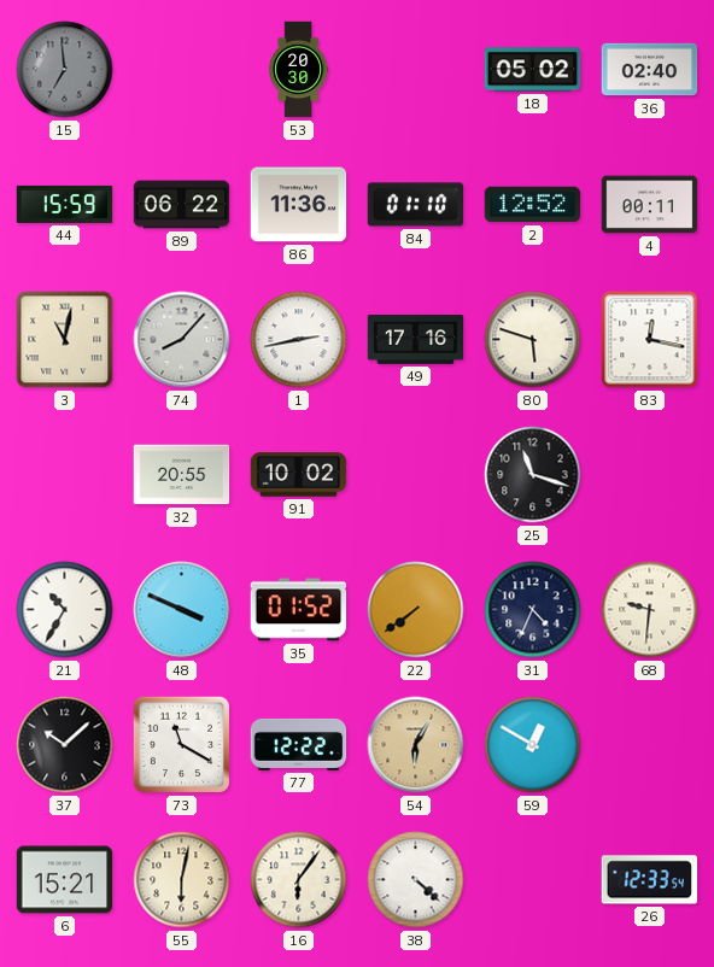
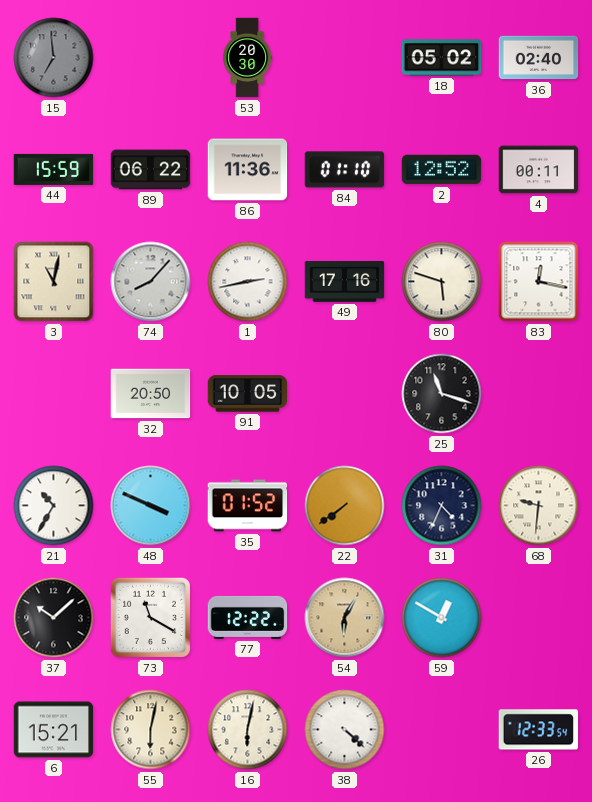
32: 20:55 -> 20:50
91: 10:02 -> 10:05
16: 6:06 -> 6:02
